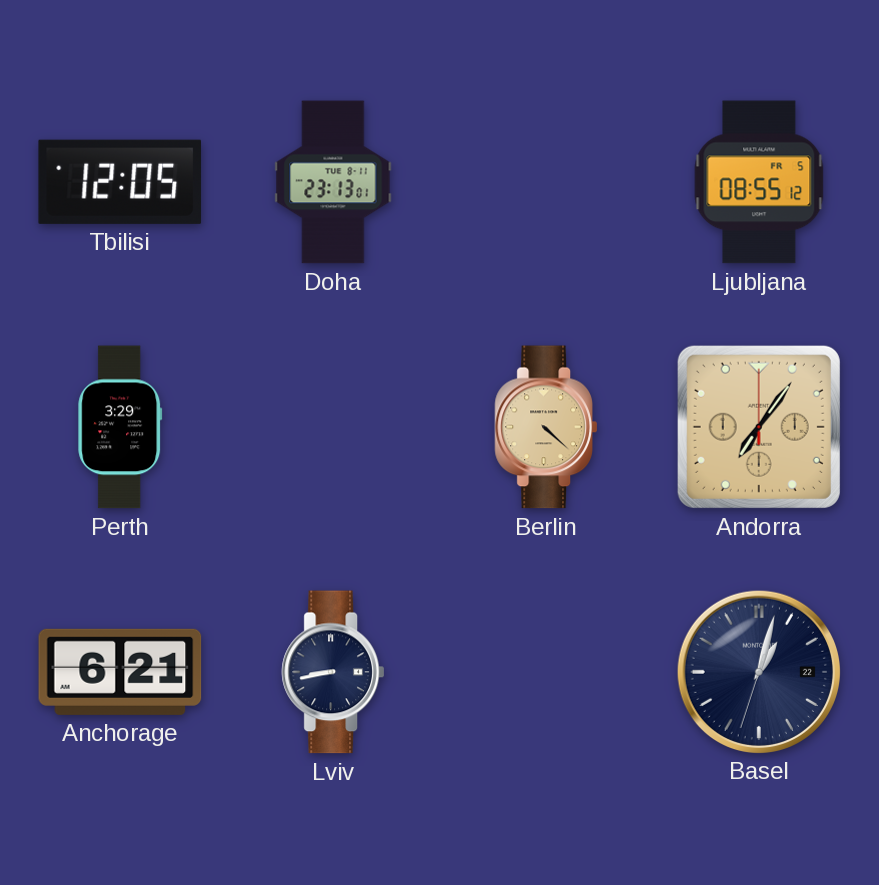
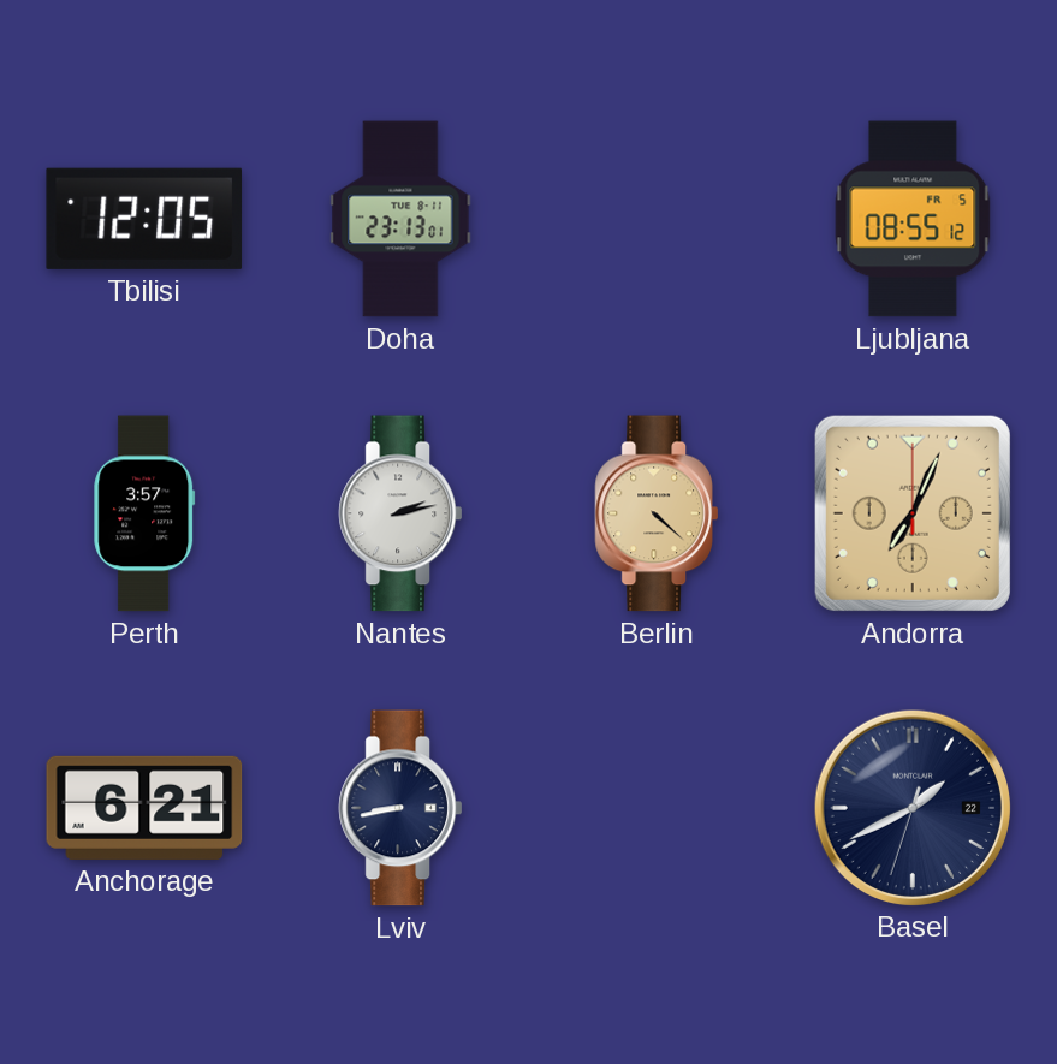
Perth: 3:29 -> 3:57
Nantes: none -> 2:13
Andorra: 7:06 -> 7:04
Basel: 1:02 -> 1:40
